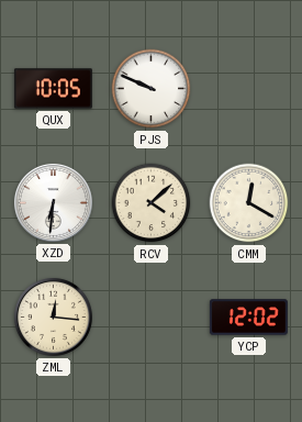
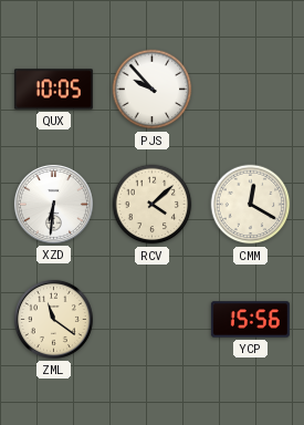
PJS: 9:49 -> 9:53
ZML: 12:16 -> 11:21
YCP: 12:02 -> 15:56
